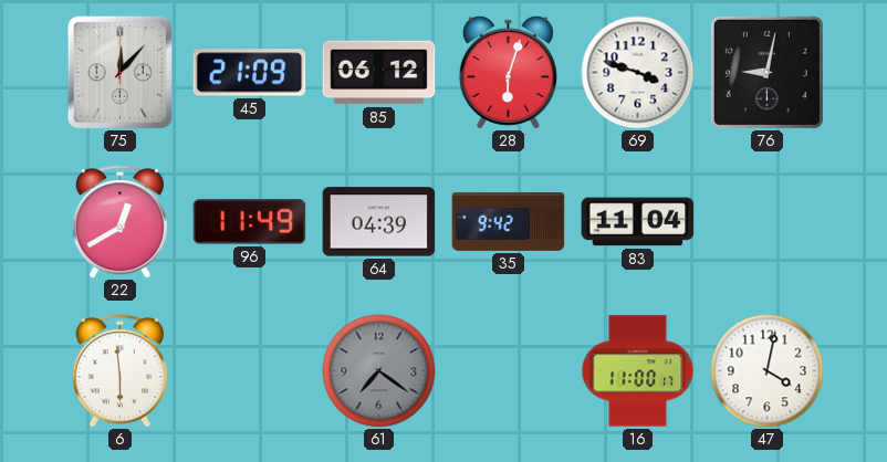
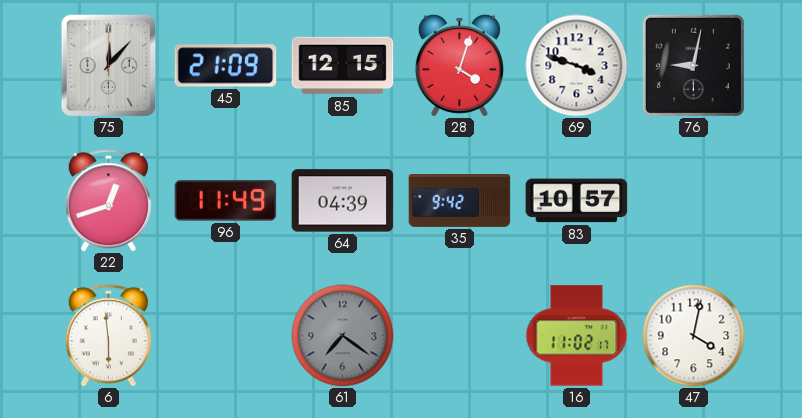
85: 06:12 -> 12:15
28: 6:03 -> 4:03
22: 12:40 -> 12:42
83: 11:04 -> 10:57
16: 11:00 -> 11:02
